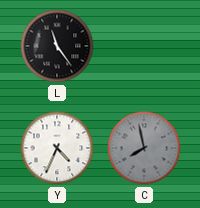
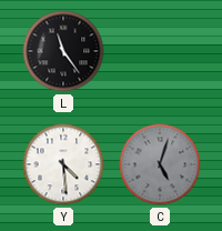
Y: 4:34 -> 4:29
C: 7:58 -> 5:03
